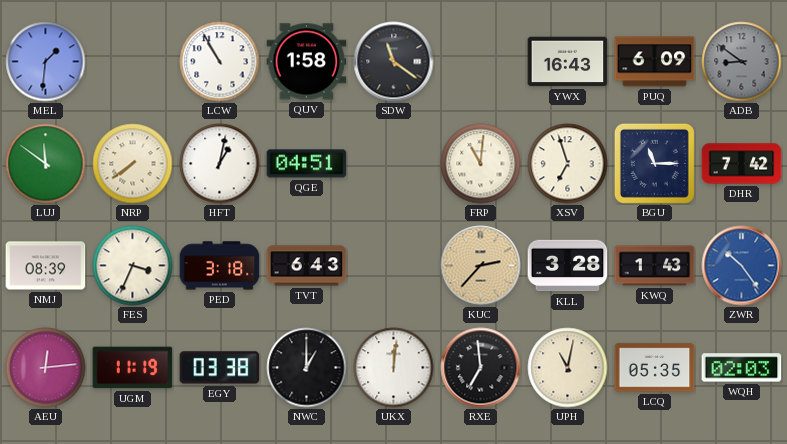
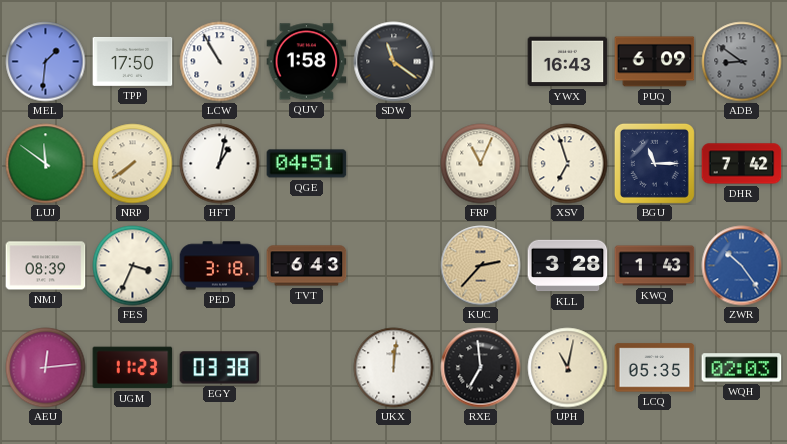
TPP: none -> 17:50
FRP: 11:01 -> 11:04
UGM: 11:19 -> 11:23
NWC: 1:00 -> none
